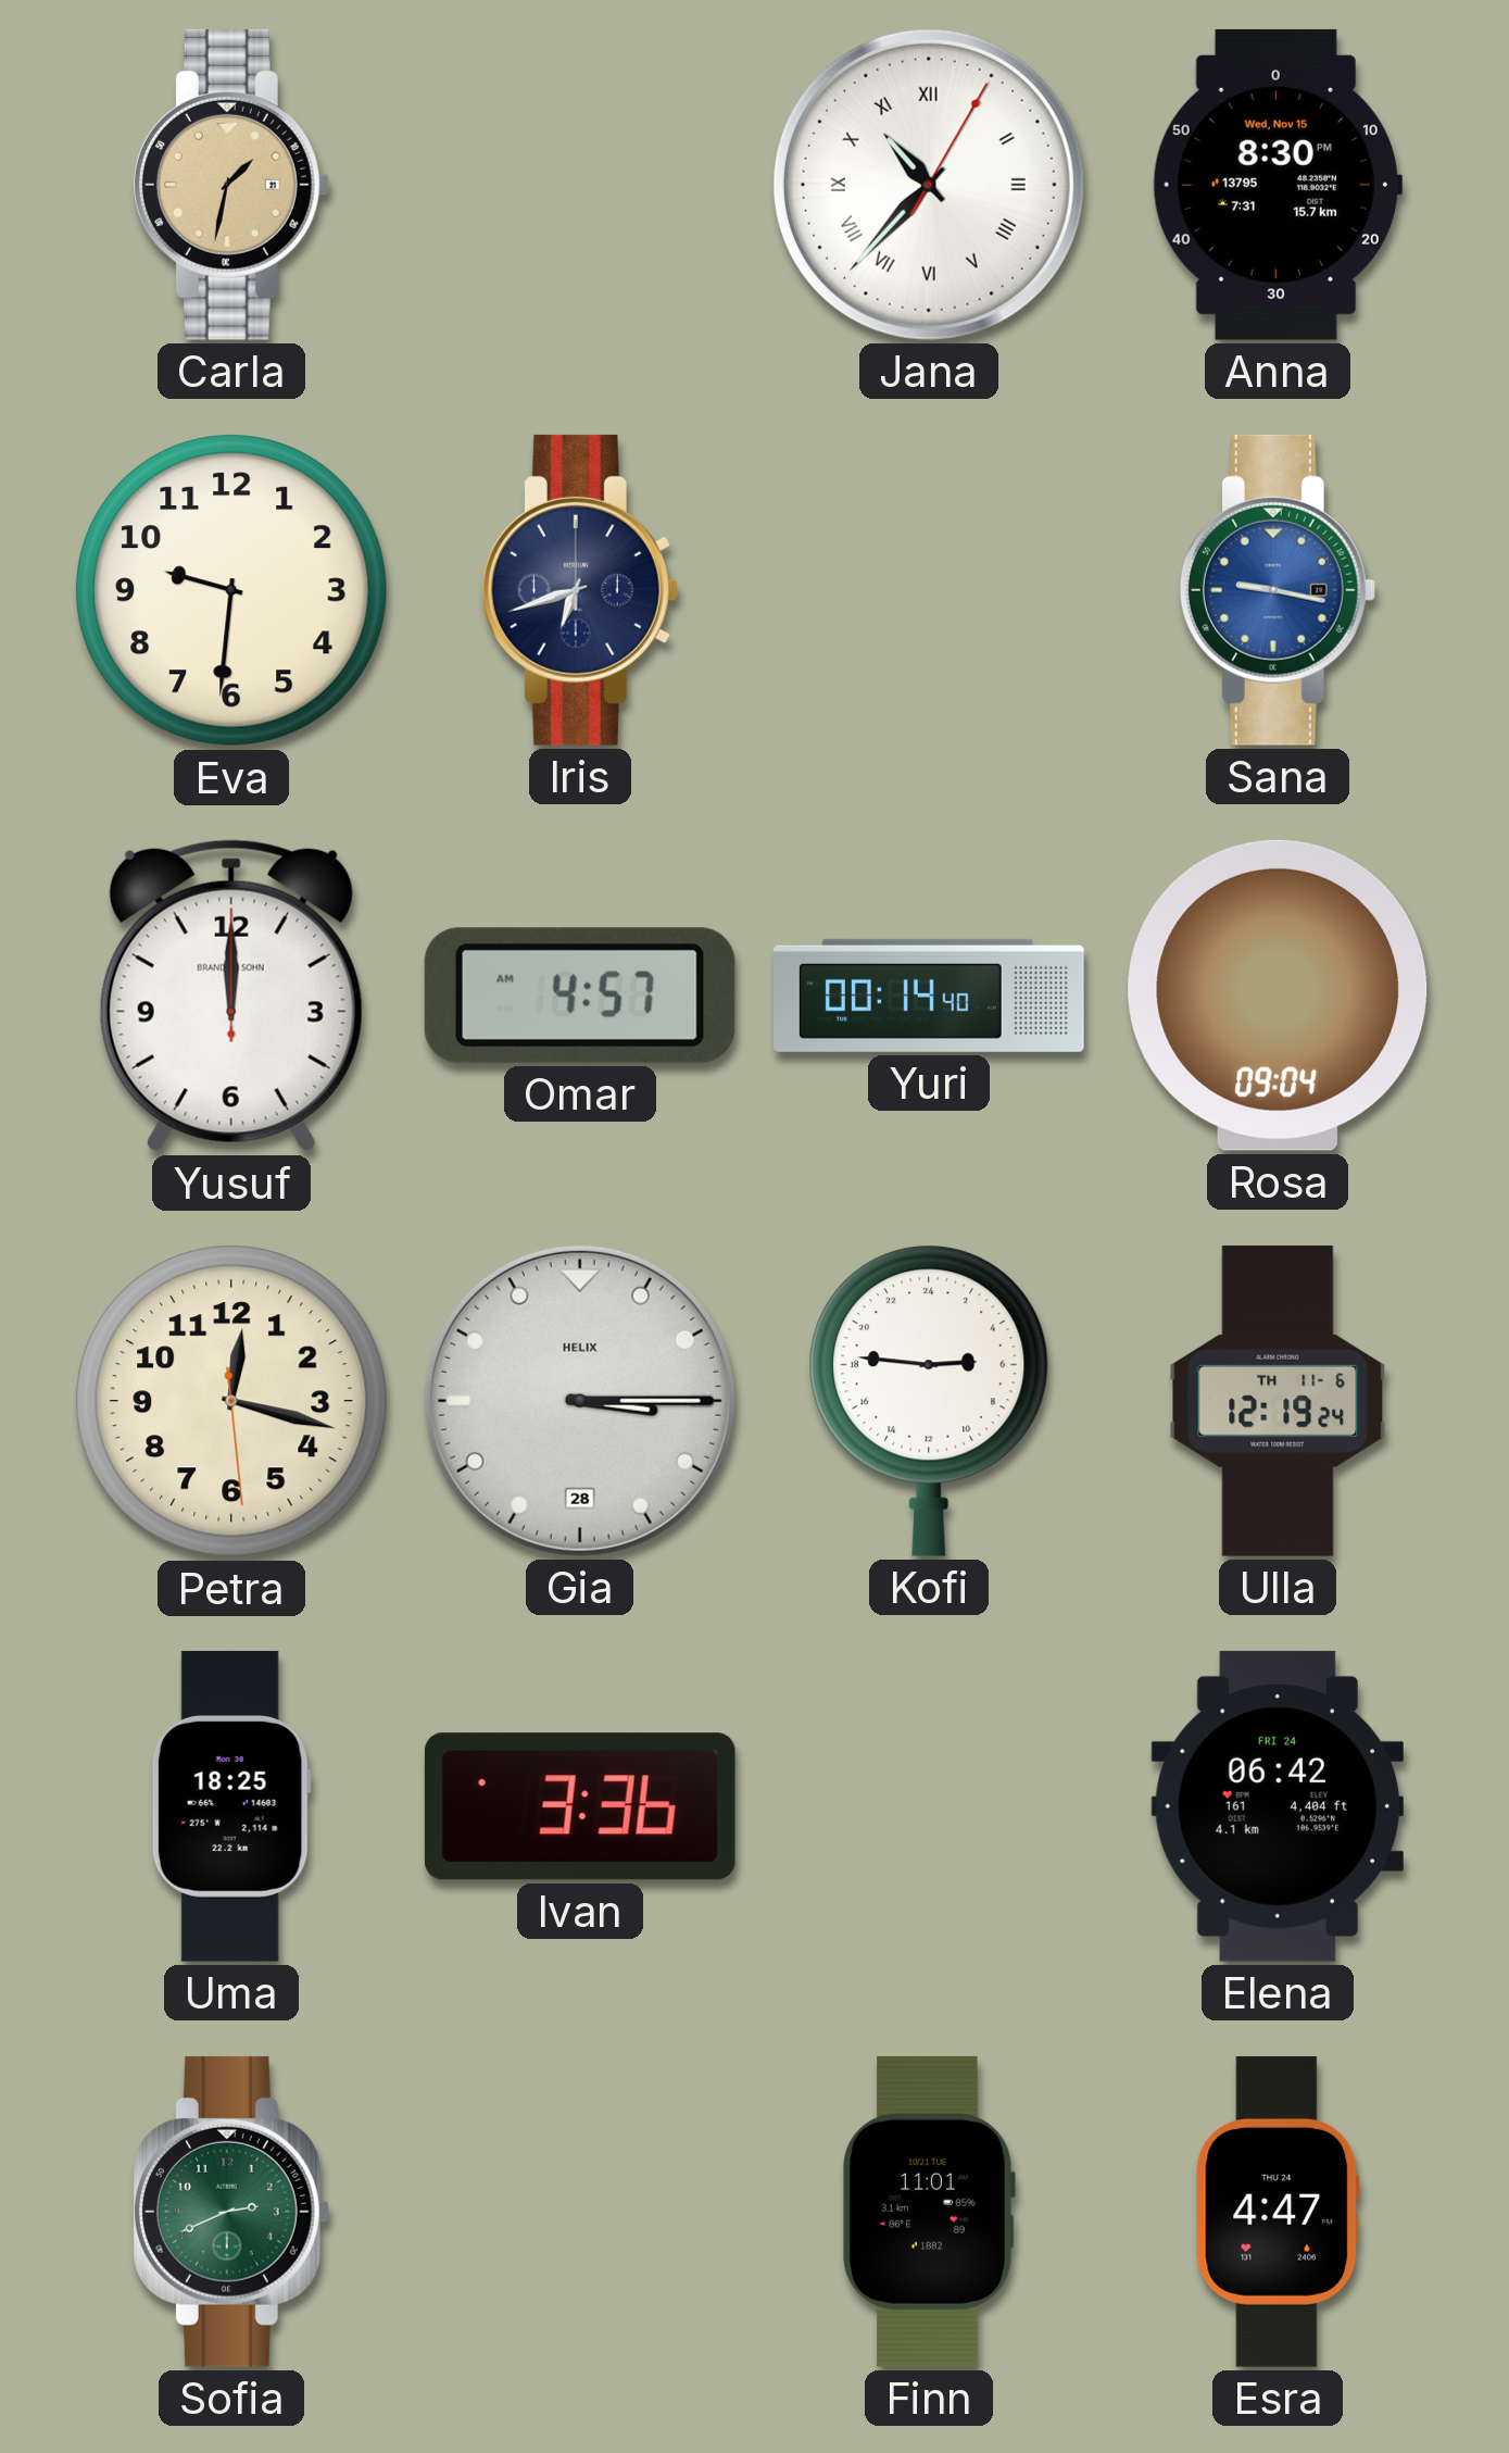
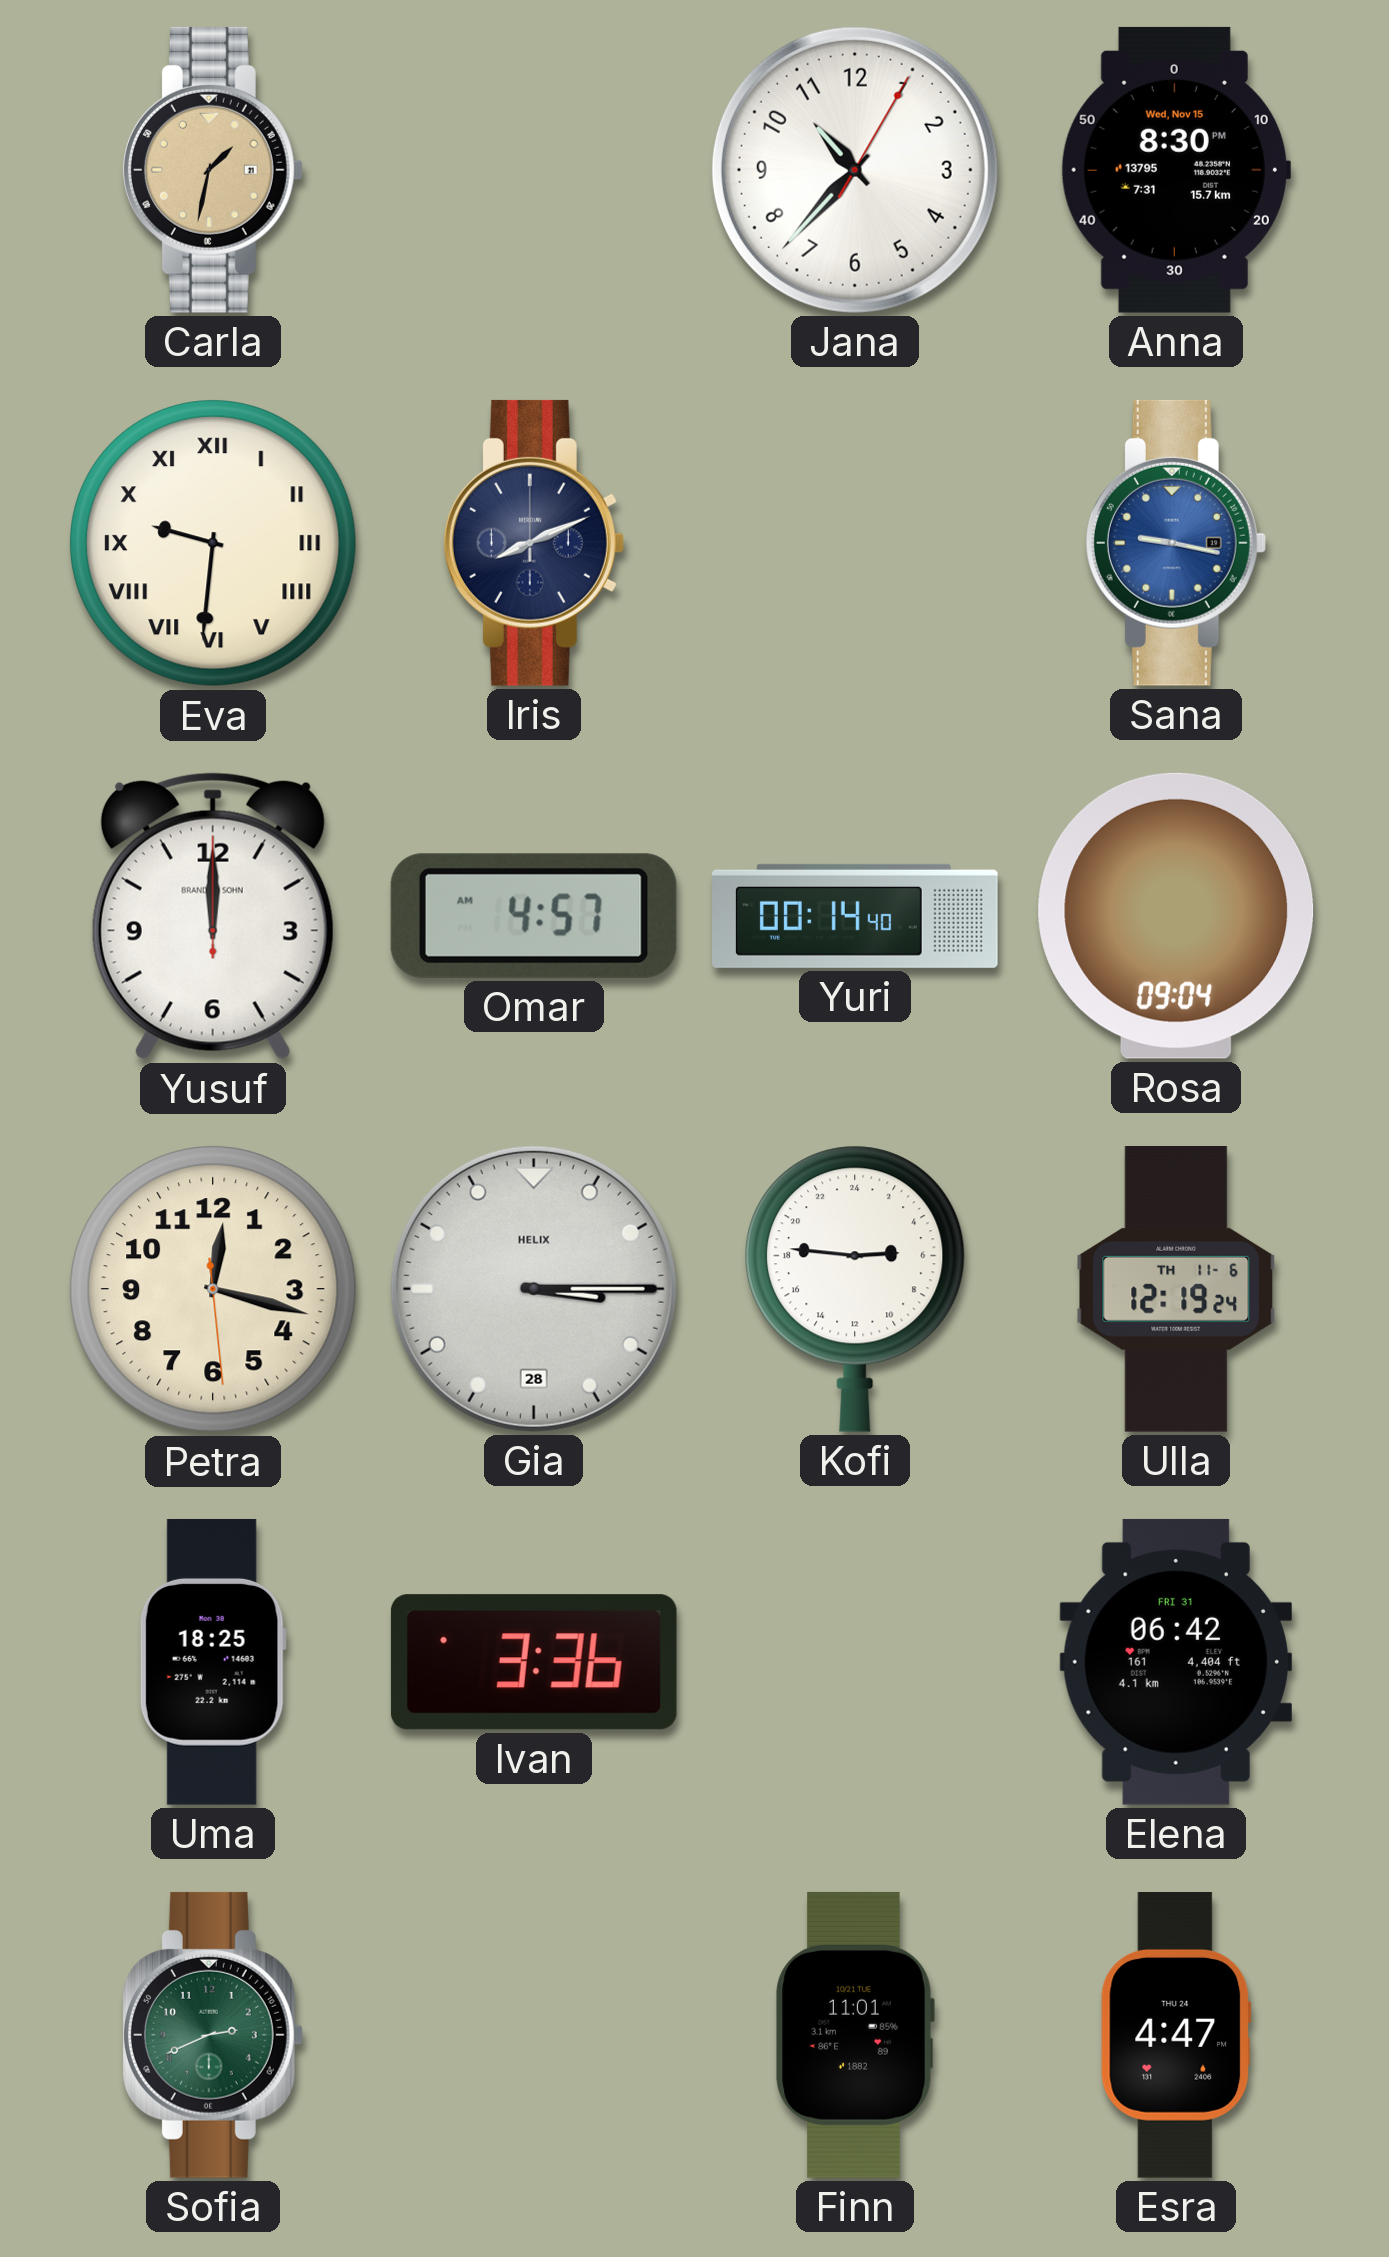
Jana numerals: Roman -> Arabic
Eva numerals: Arabic -> Roman
Iris: 6:42 -> 8:11
Elena date: FRI 24 -> FRI 31
